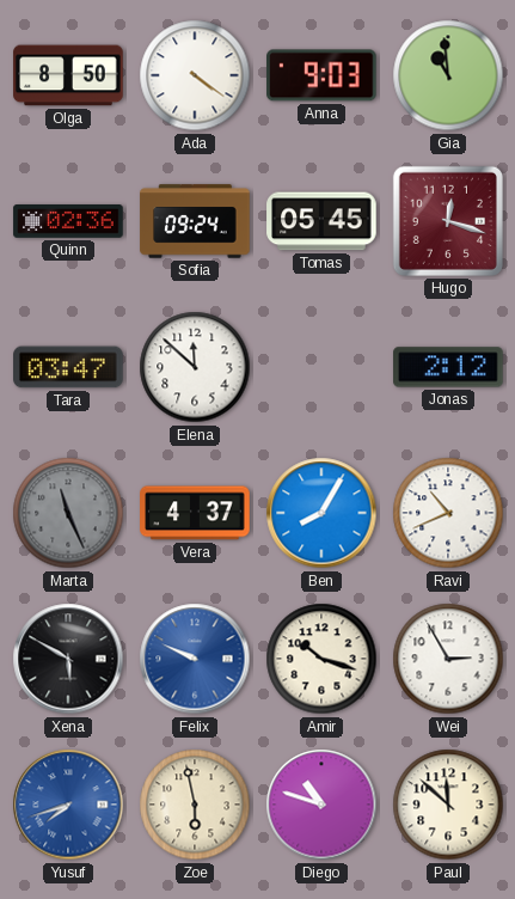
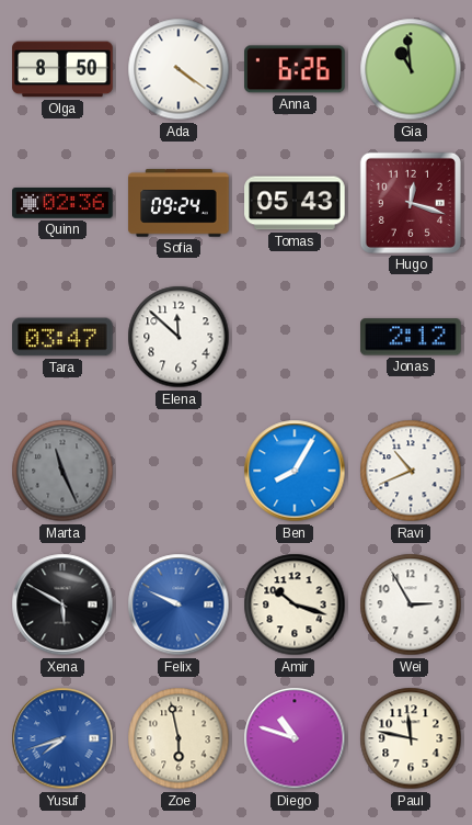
Anna: 9:03 -> 6:26
Tomas: 05:45 -> 05:43
Vera: 4:37 -> none
Paul: 11:52 -> 11:47
